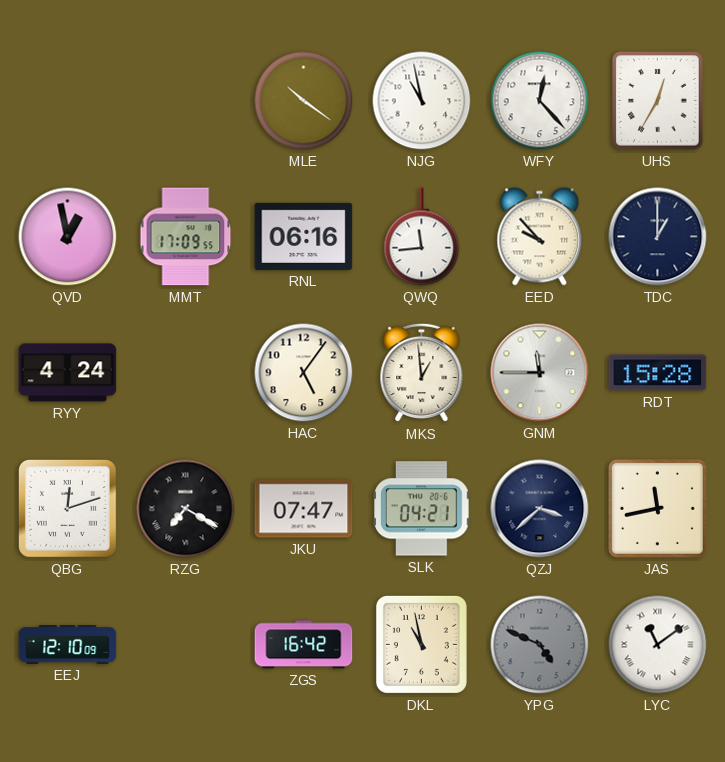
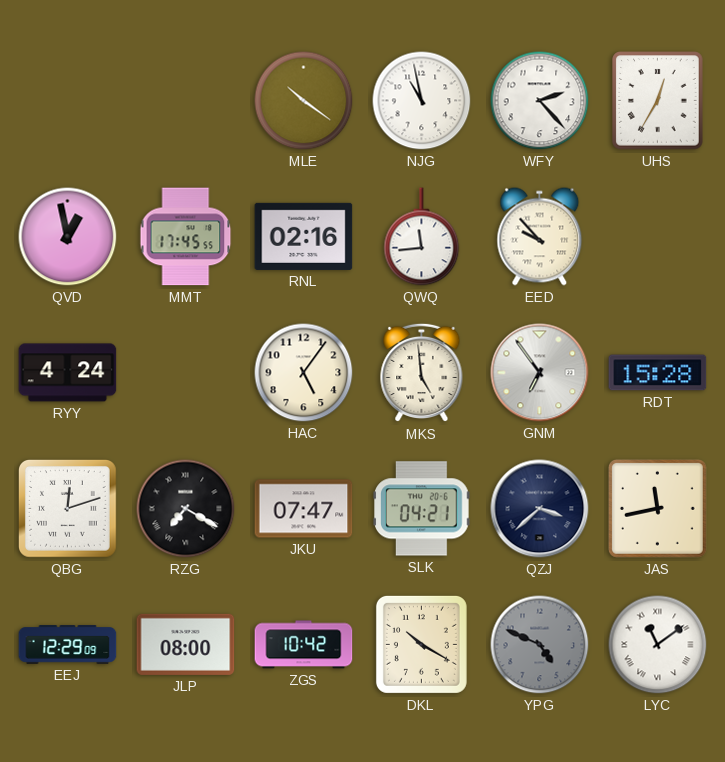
WFY: 12:23 -> 2:23
MMT: 17:09 -> 17:45
RNL: 06:16 -> 02:16
TDC: 1:00 -> none
MKS: 12:59 -> 4:59
GNM: 11:45 -> 6:54
EEJ: 12:10 -> 12:29
JLP: none -> 08:00
ZGS: 16:42 -> 10:42
DKL: 10:58 -> 10:20
